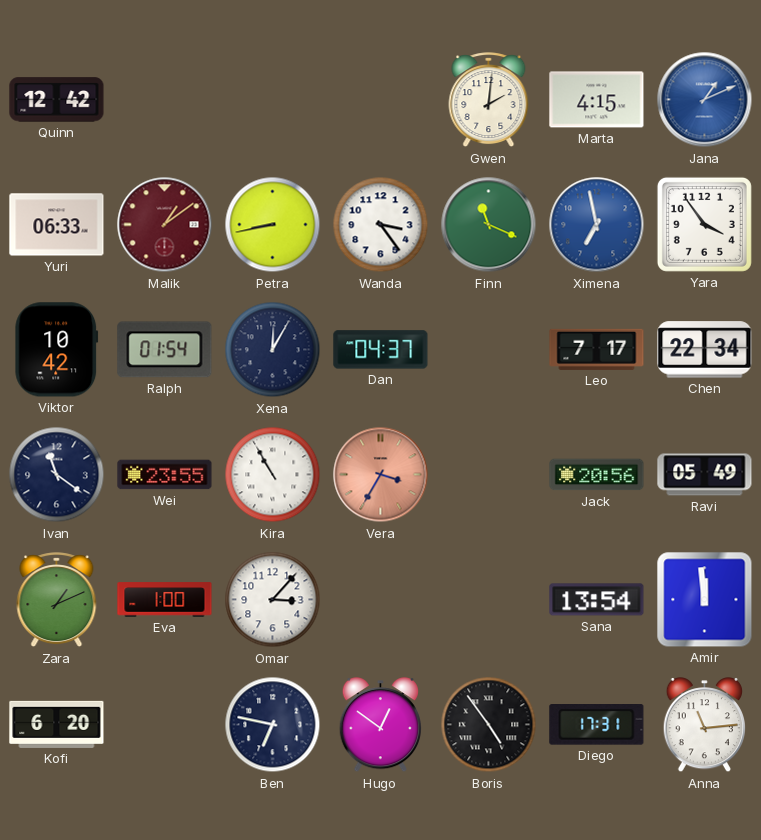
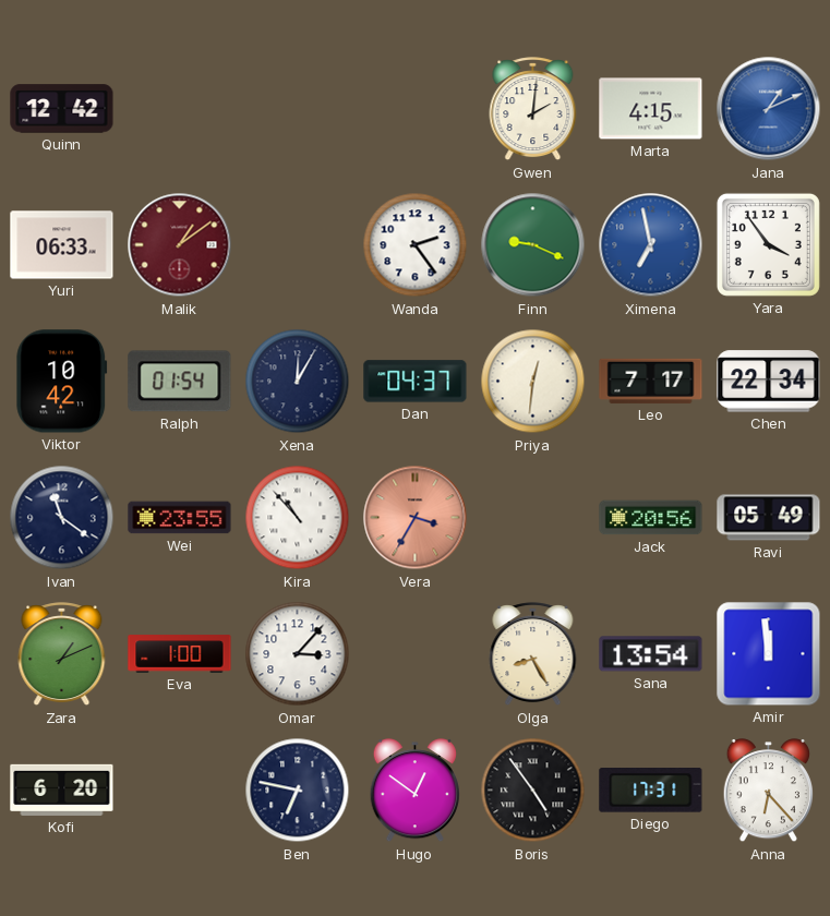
Petra: 8:43 -> none
Wanda: 3:24 -> 2:24
Finn: 11:19 -> 9:19
Priya: none -> 12:31
Kira: 10:55 -> 10:53
Olga: none -> 8:25
Anna: 11:14 -> 6:23
